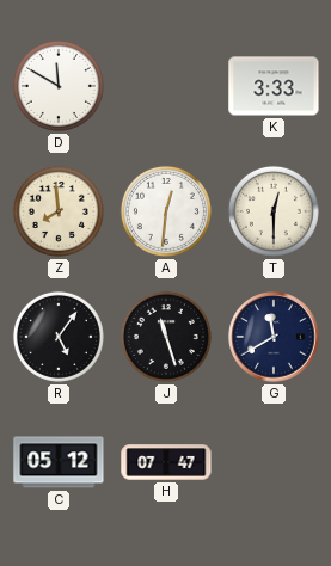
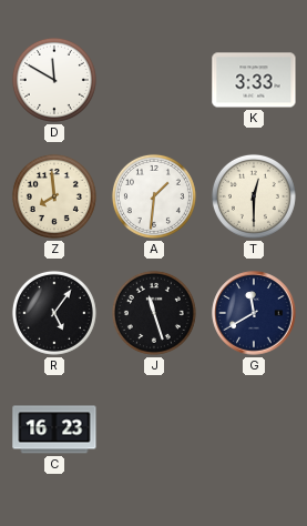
A: 12:31 -> 1:31
C: 05:12 -> 16:23
H: 07:47 -> none
